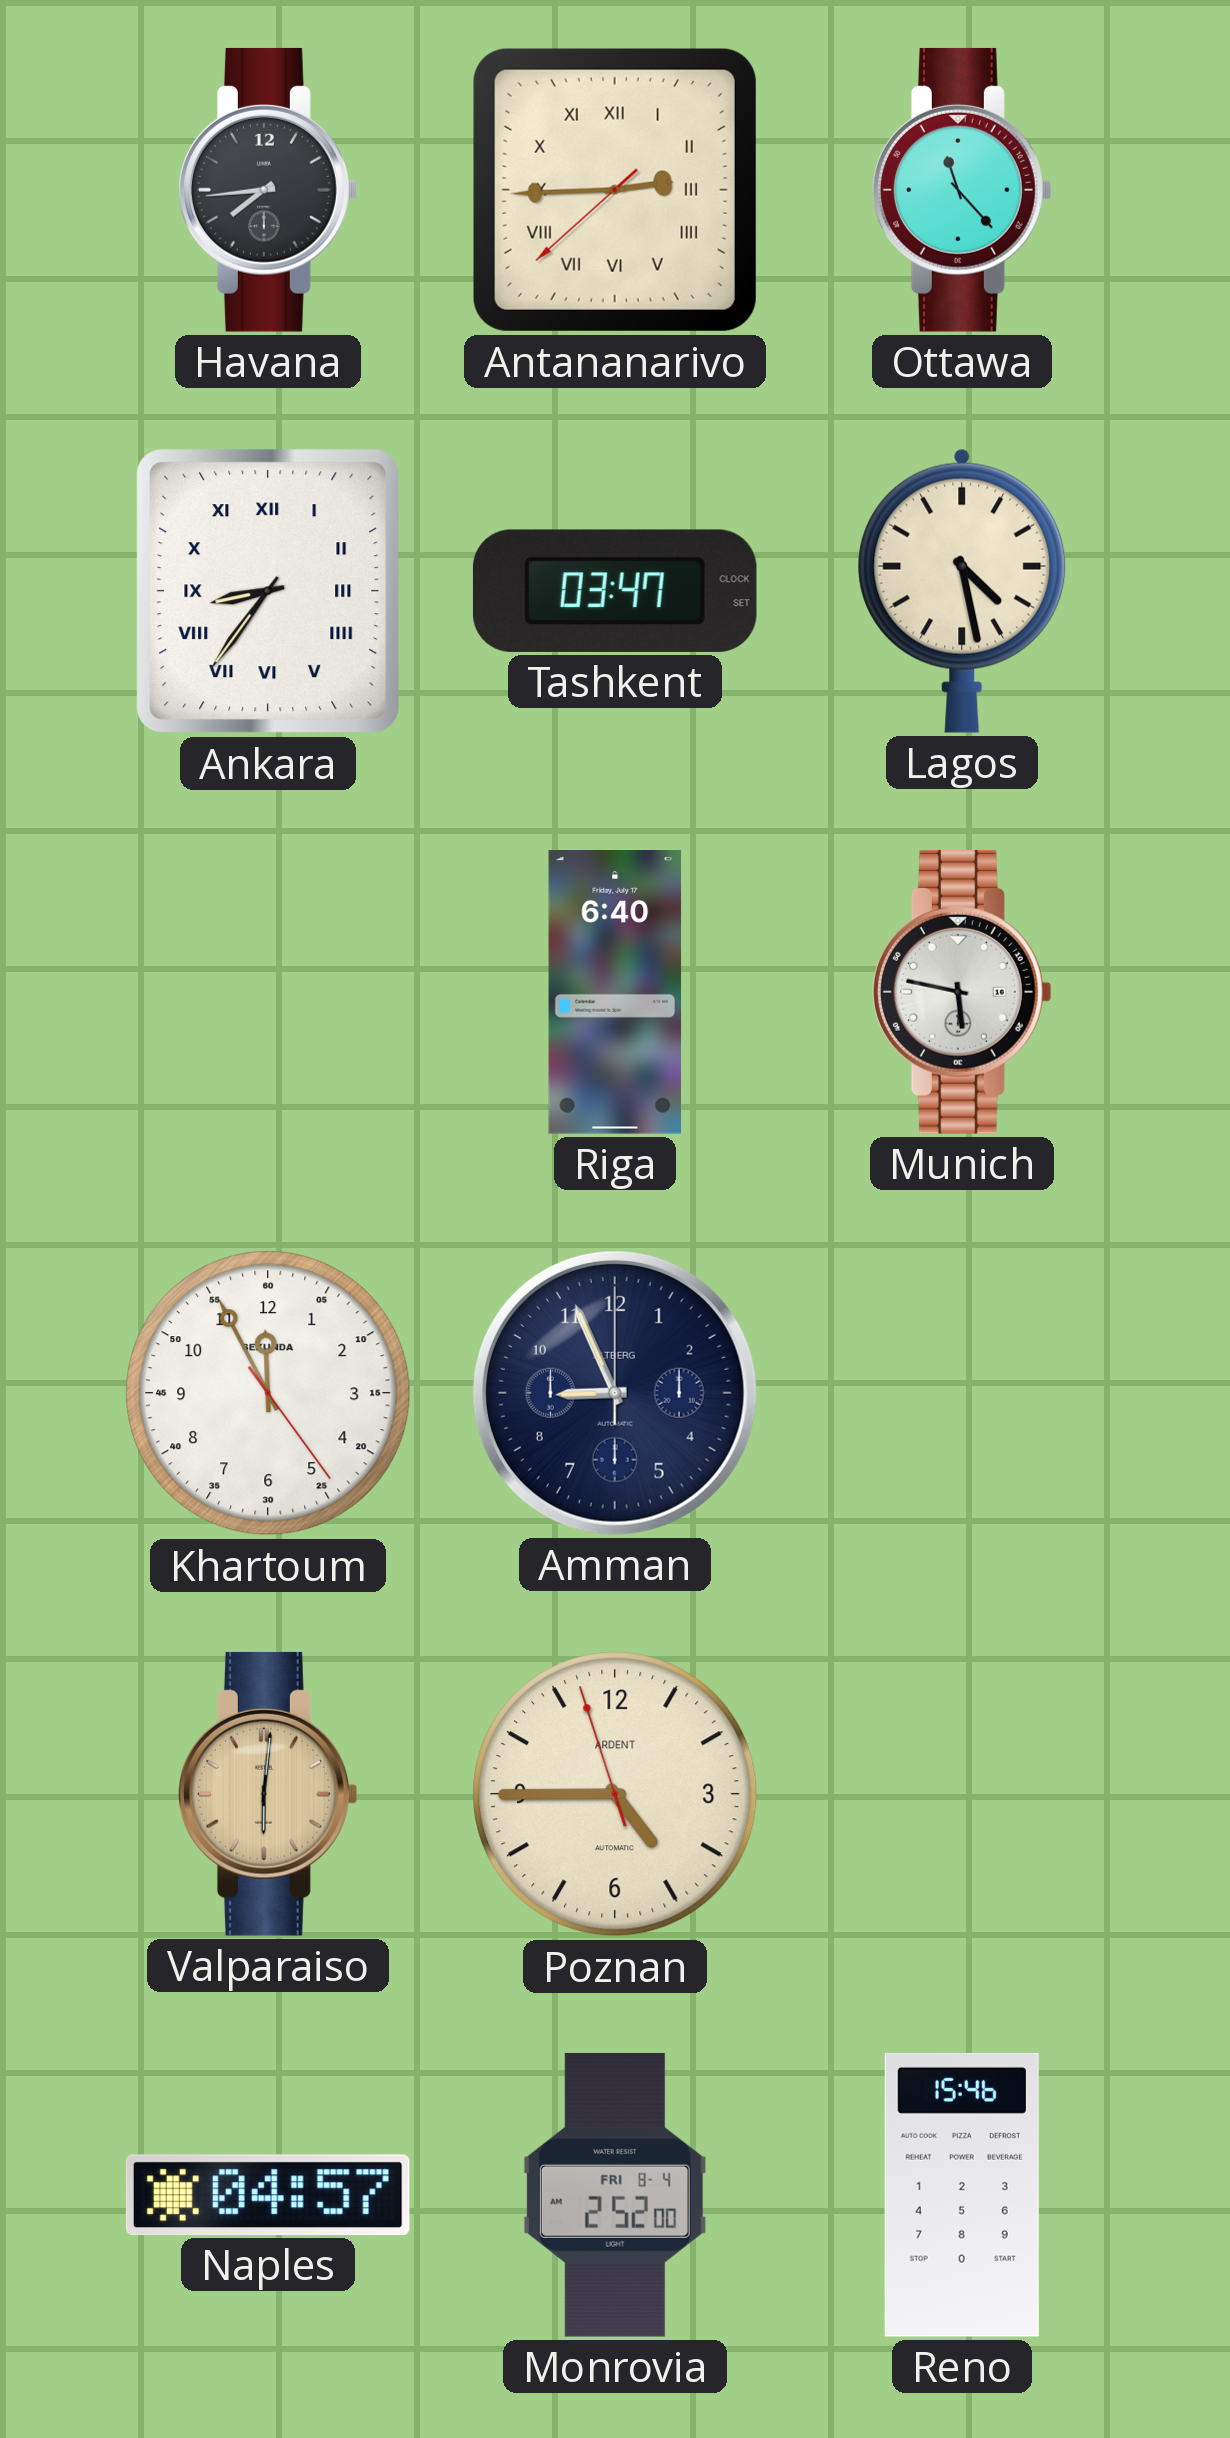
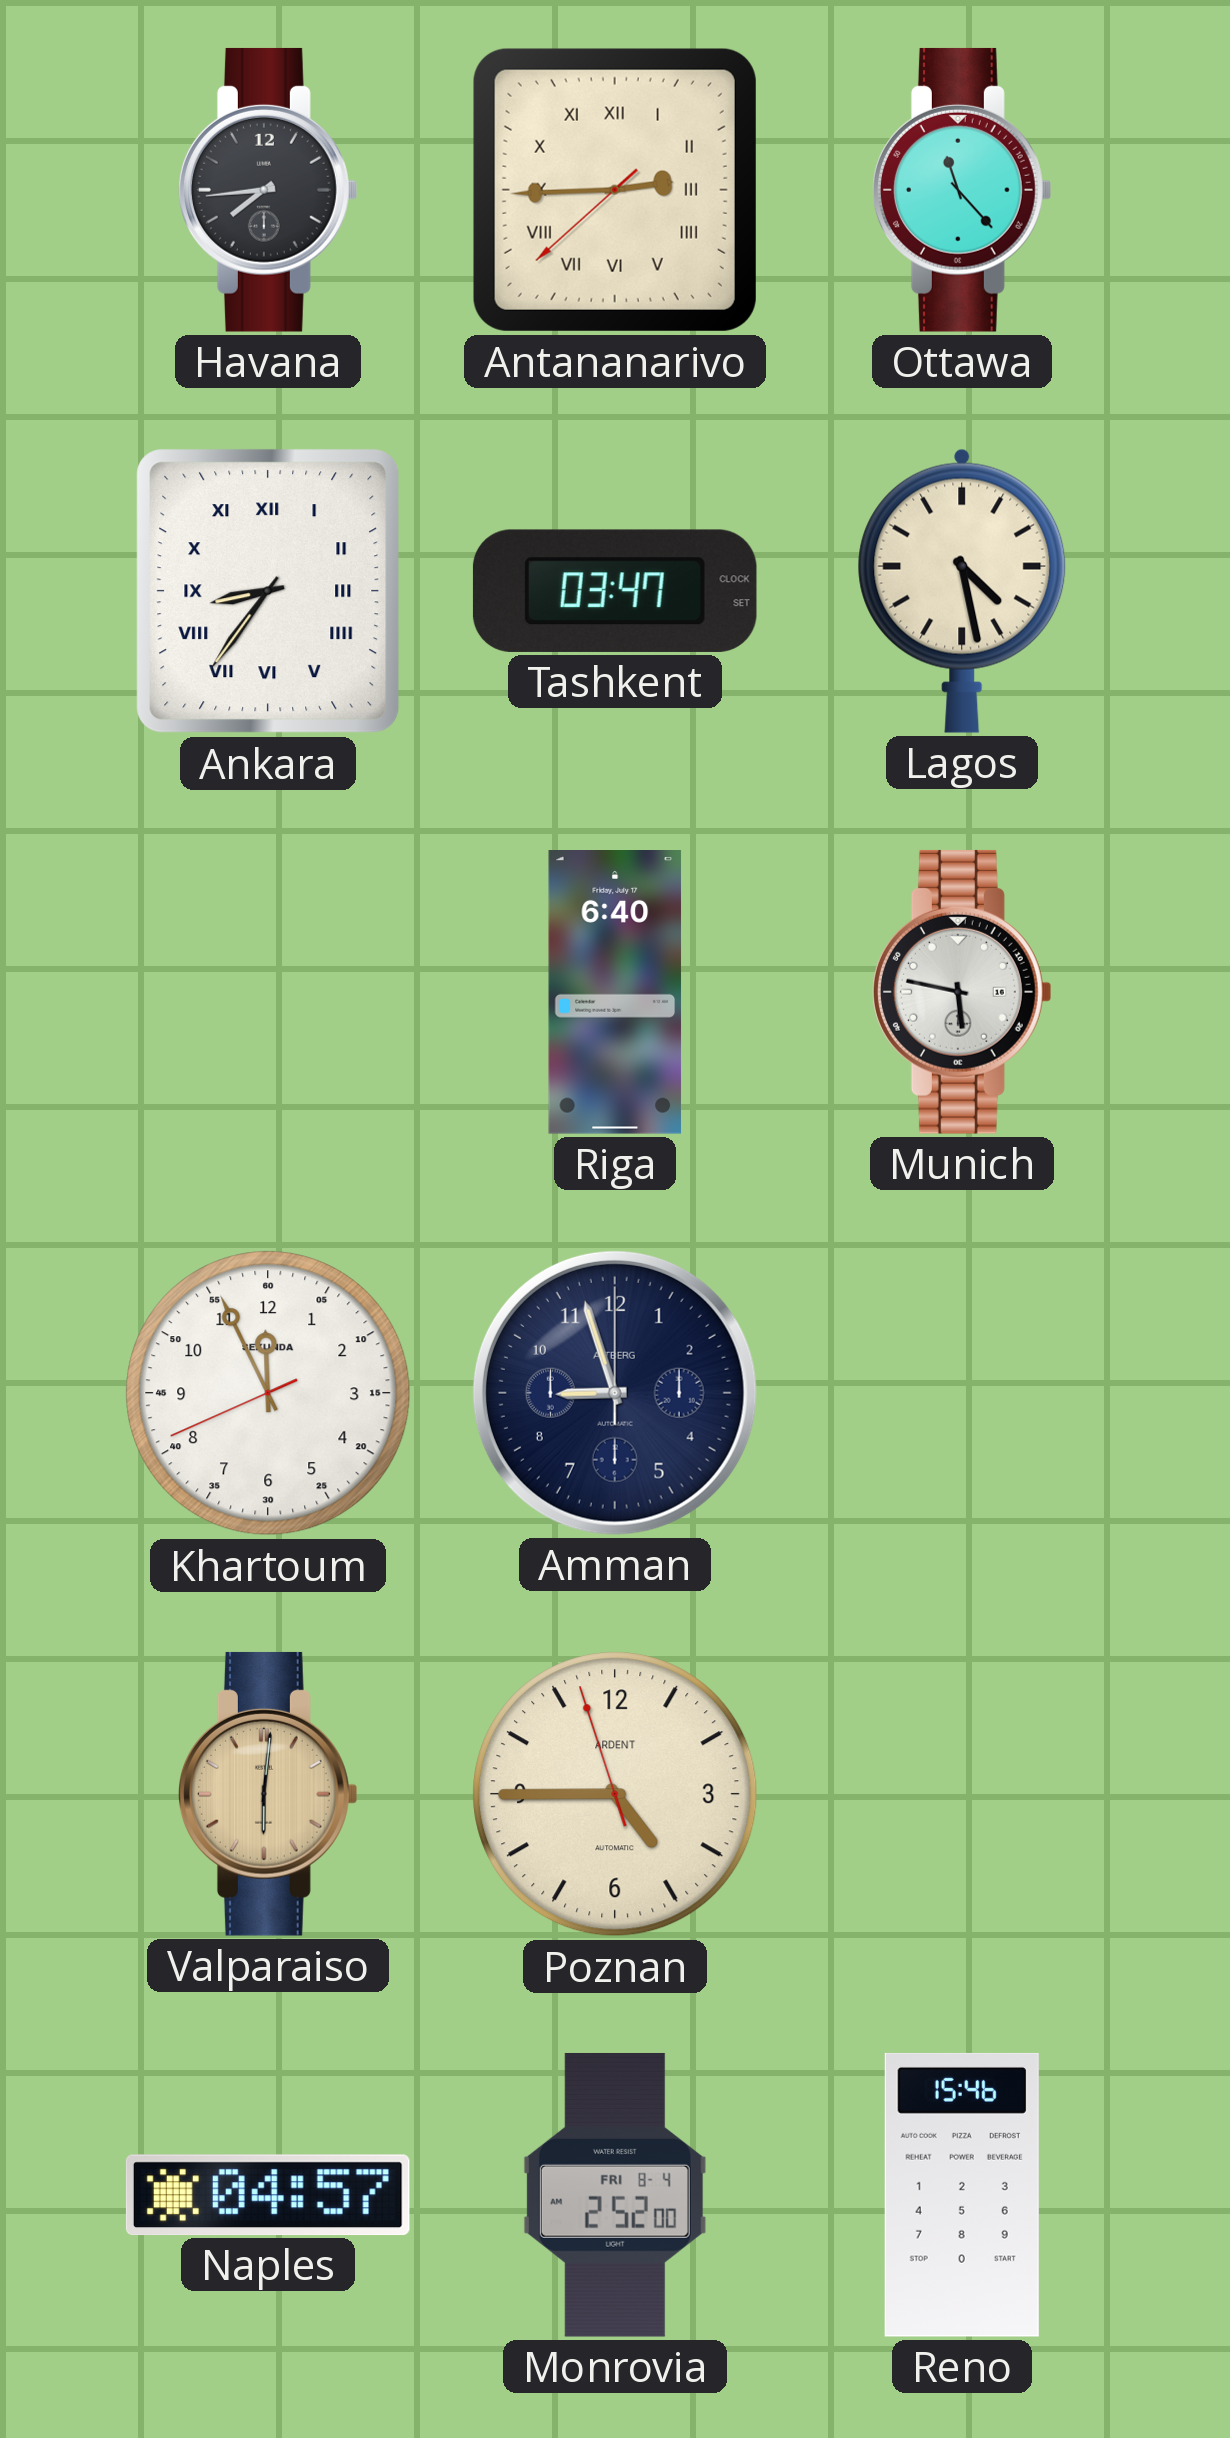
Khartoum: 11:55:24 -> 11:55:41
Amman: 8:56 -> 8:57
